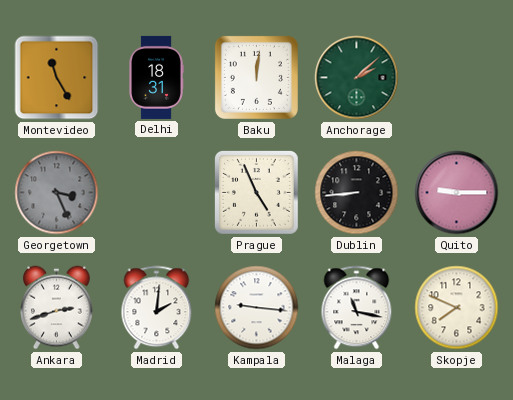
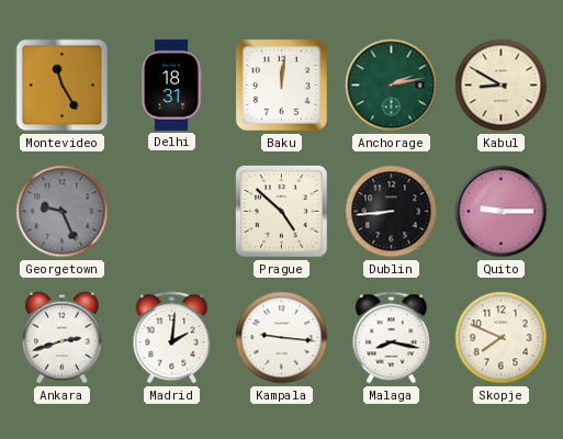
Anchorage: 2:08 -> 2:13
Kabul: none -> 8:50
Georgetown: 3:26 -> 9:26
Prague: 4:56 -> 4:52
Malaga: 11:17 -> 8:17
